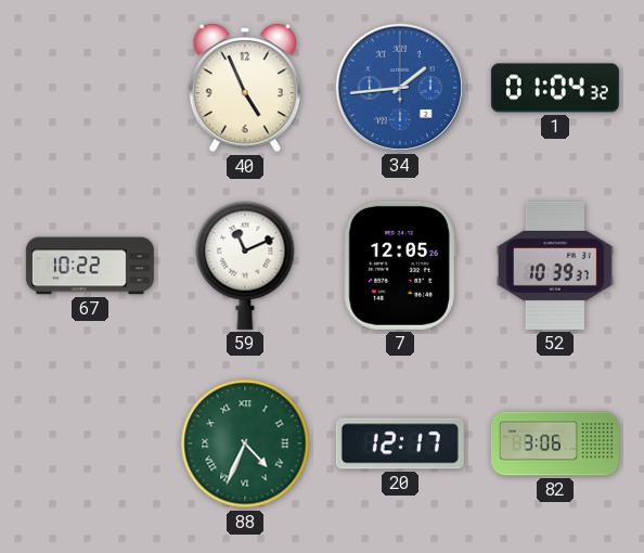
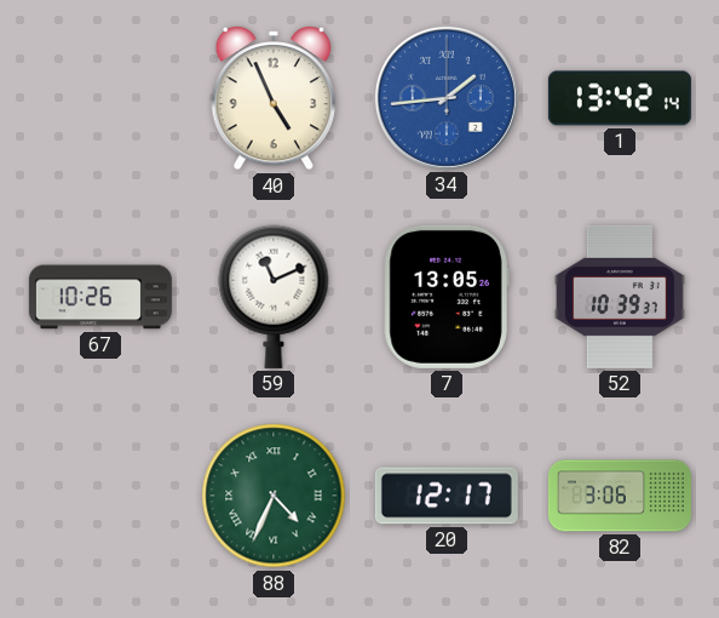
1: 01:04 -> 13:42
67: 10:22 -> 10:26
7: 12:05 -> 13:05
